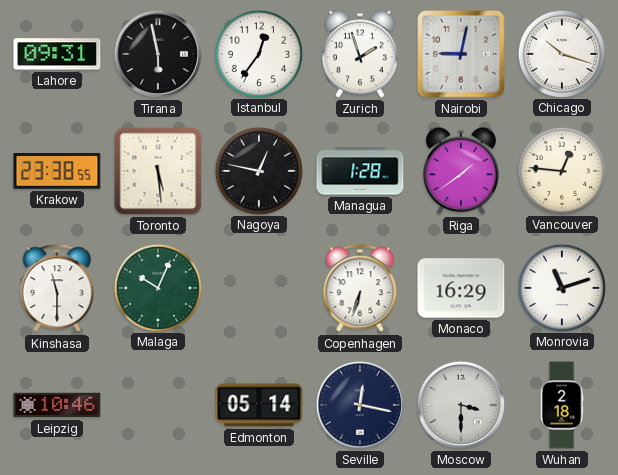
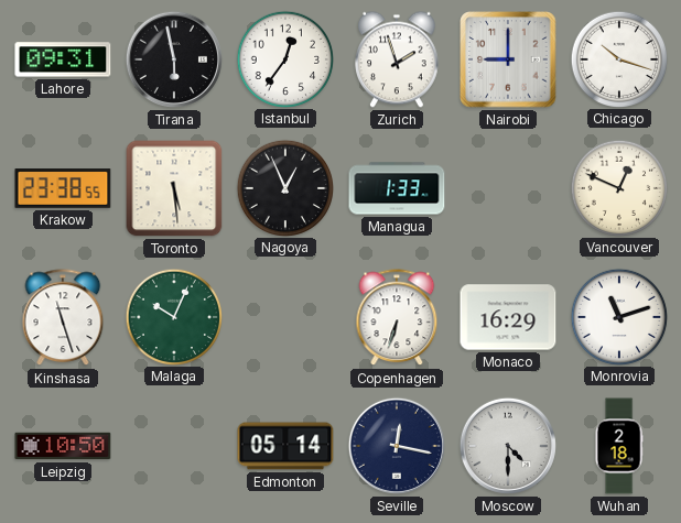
Nairobi: 9:02 -> 9:00
Nagoya: 12:47 -> 12:56
Managua: 1:28 -> 1:33
Riga: 1:39 -> none
Vancouver: 12:46 -> 12:49
Kinshasa: 11:30 -> 11:27
Leipzig: 10:46 -> 10:50
Moscow: 3:30 -> 4:30
